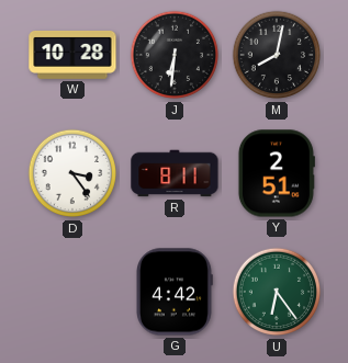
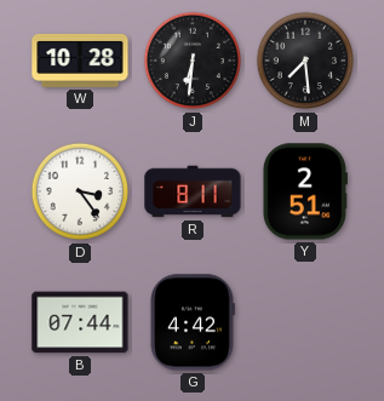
M: 8:02 -> 7:29
B: none -> 07:44
U: 6:24 -> none
